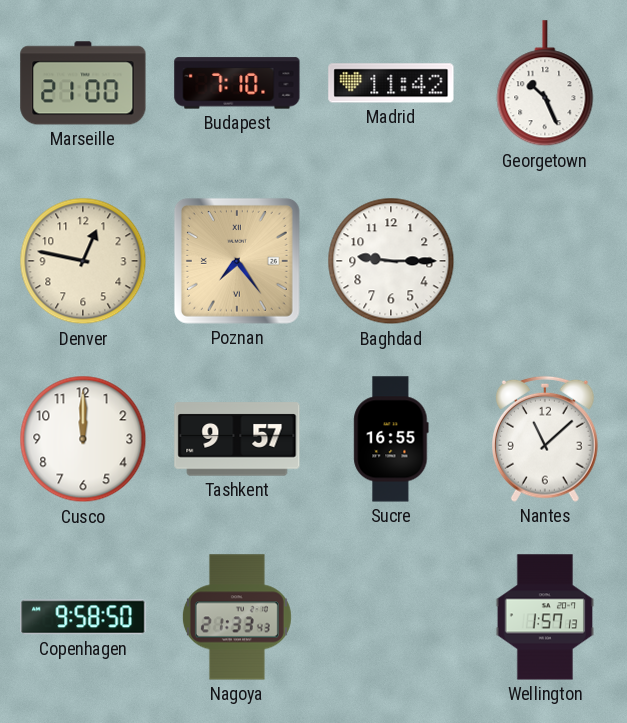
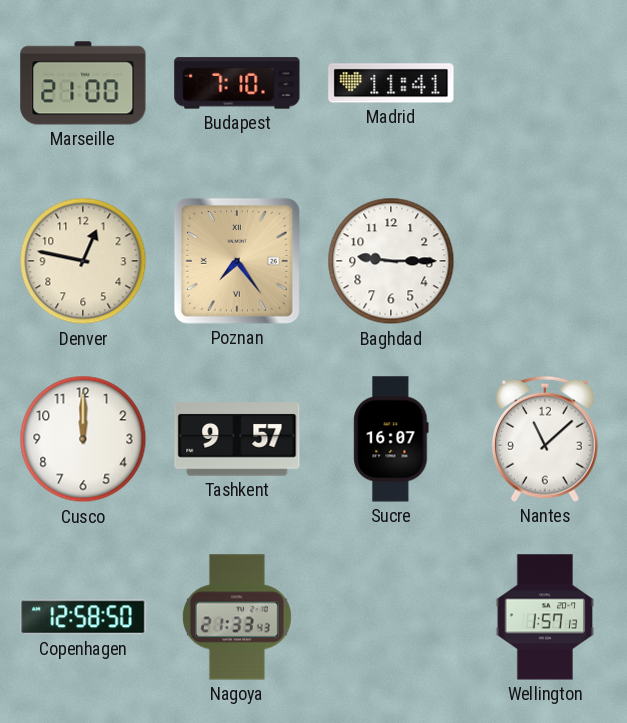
Madrid: 11:42 -> 11:41
Georgetown: 10:26 -> none
Sucre: 16:55 -> 16:07
Copenhagen: 9:58 -> 12:58
